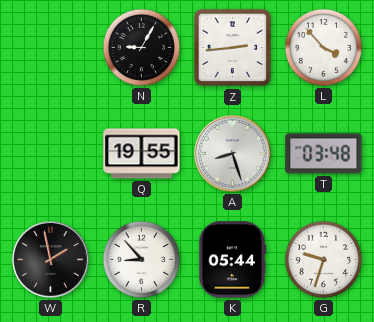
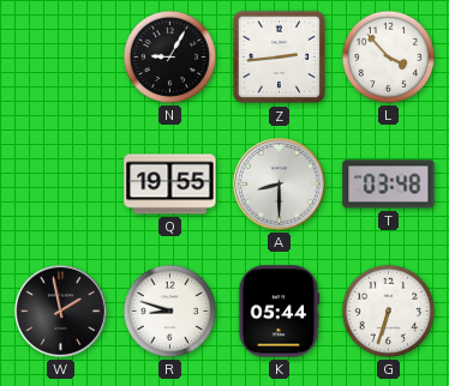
A: 8:27 -> 8:30
R: 8:53 -> 8:48
G: 9:33 -> 6:33
